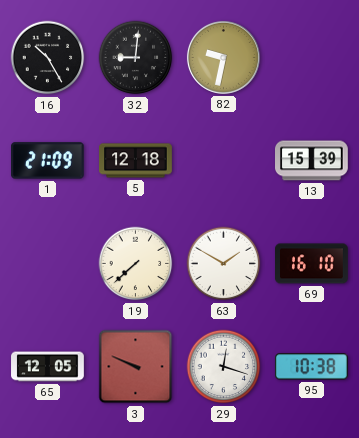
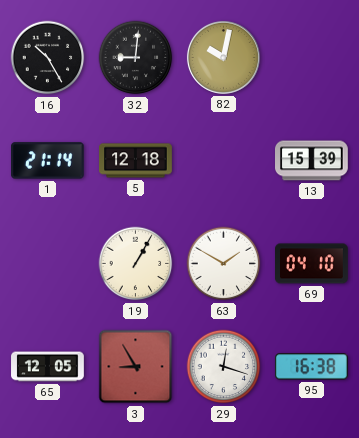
82: 9:32 -> 10:02
1: 21:09 -> 21:14
19: 7:38 -> 1:05
69: 16:10 -> 04:10
3: 9:49 -> 8:55
95: 10:38 -> 16:38
